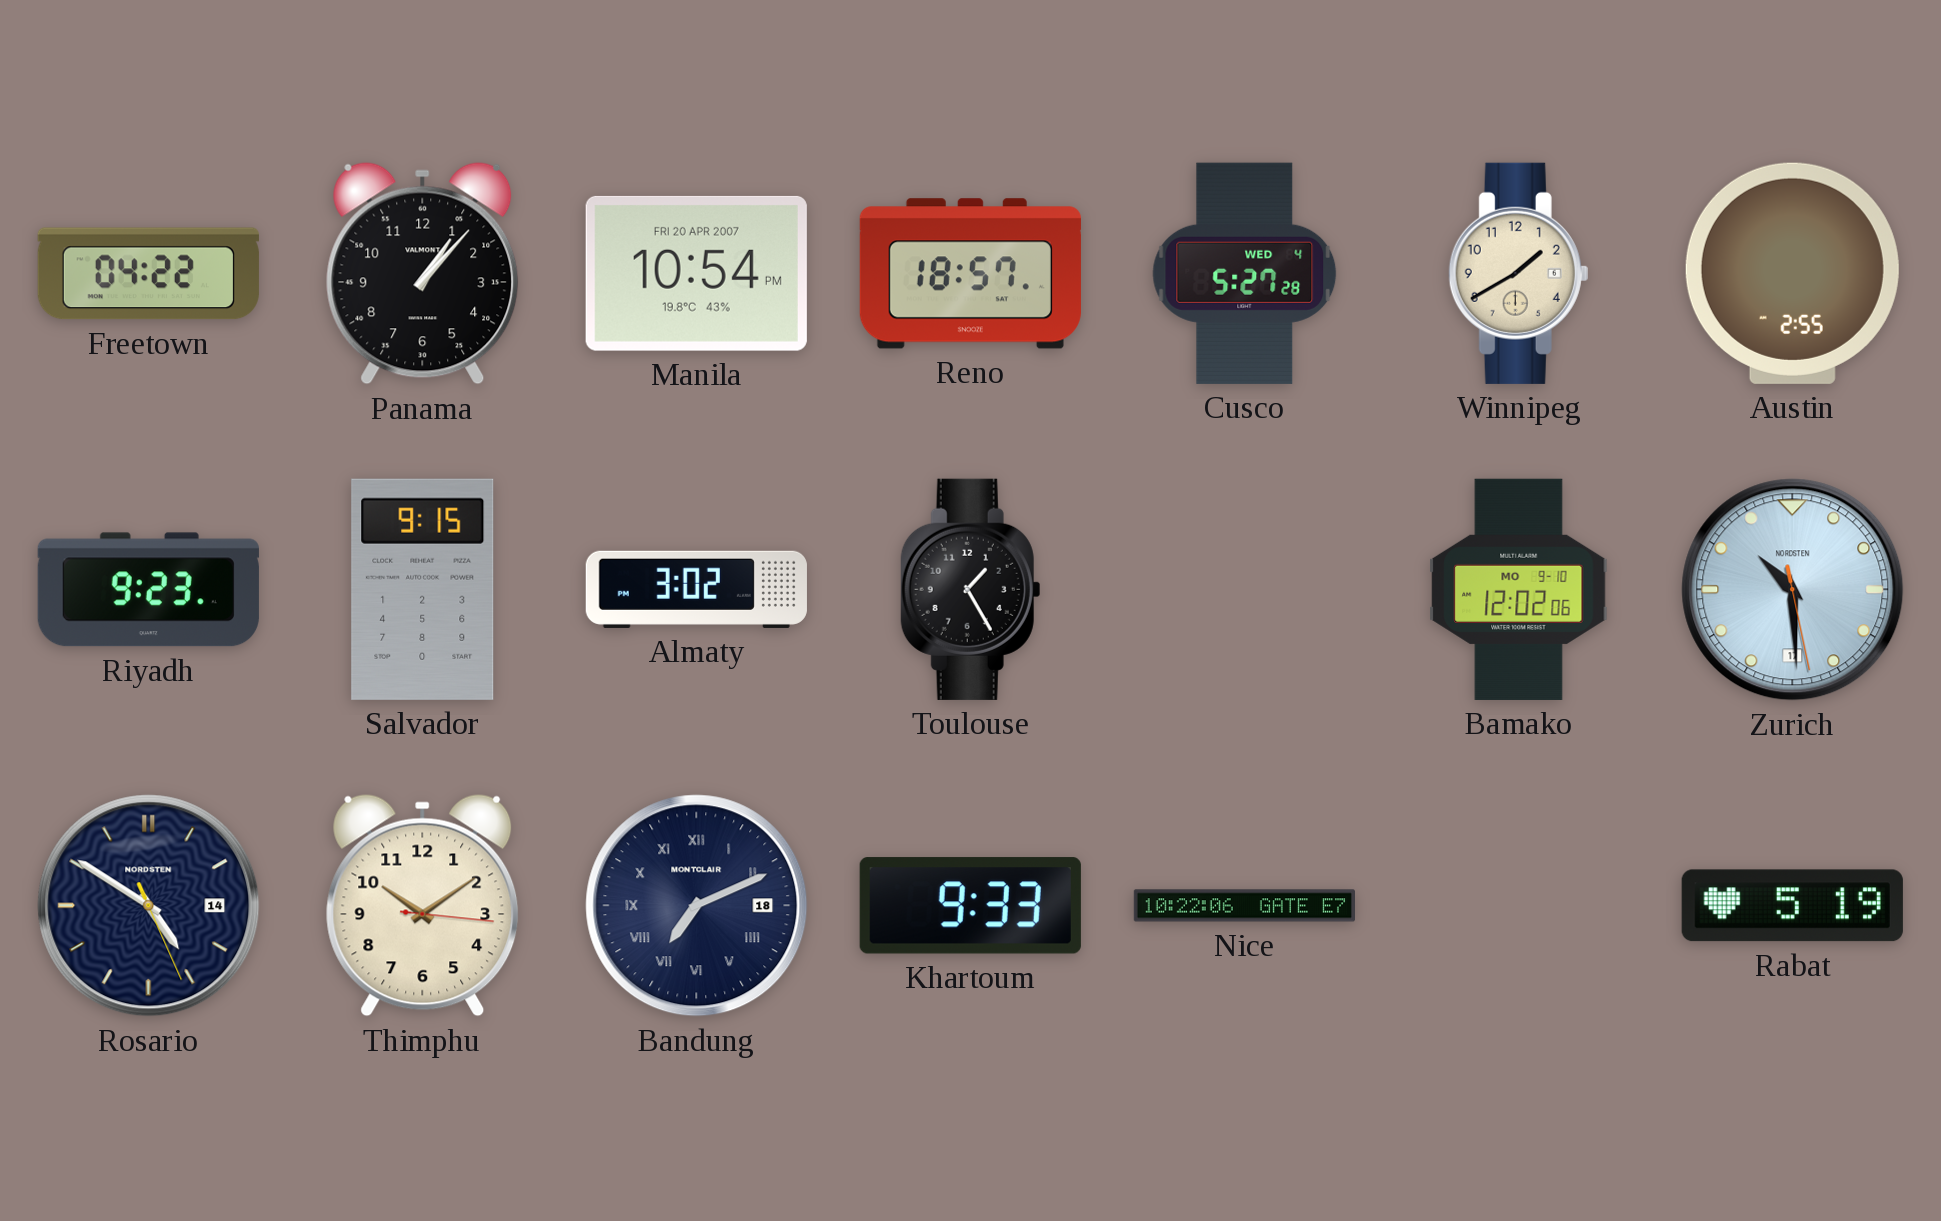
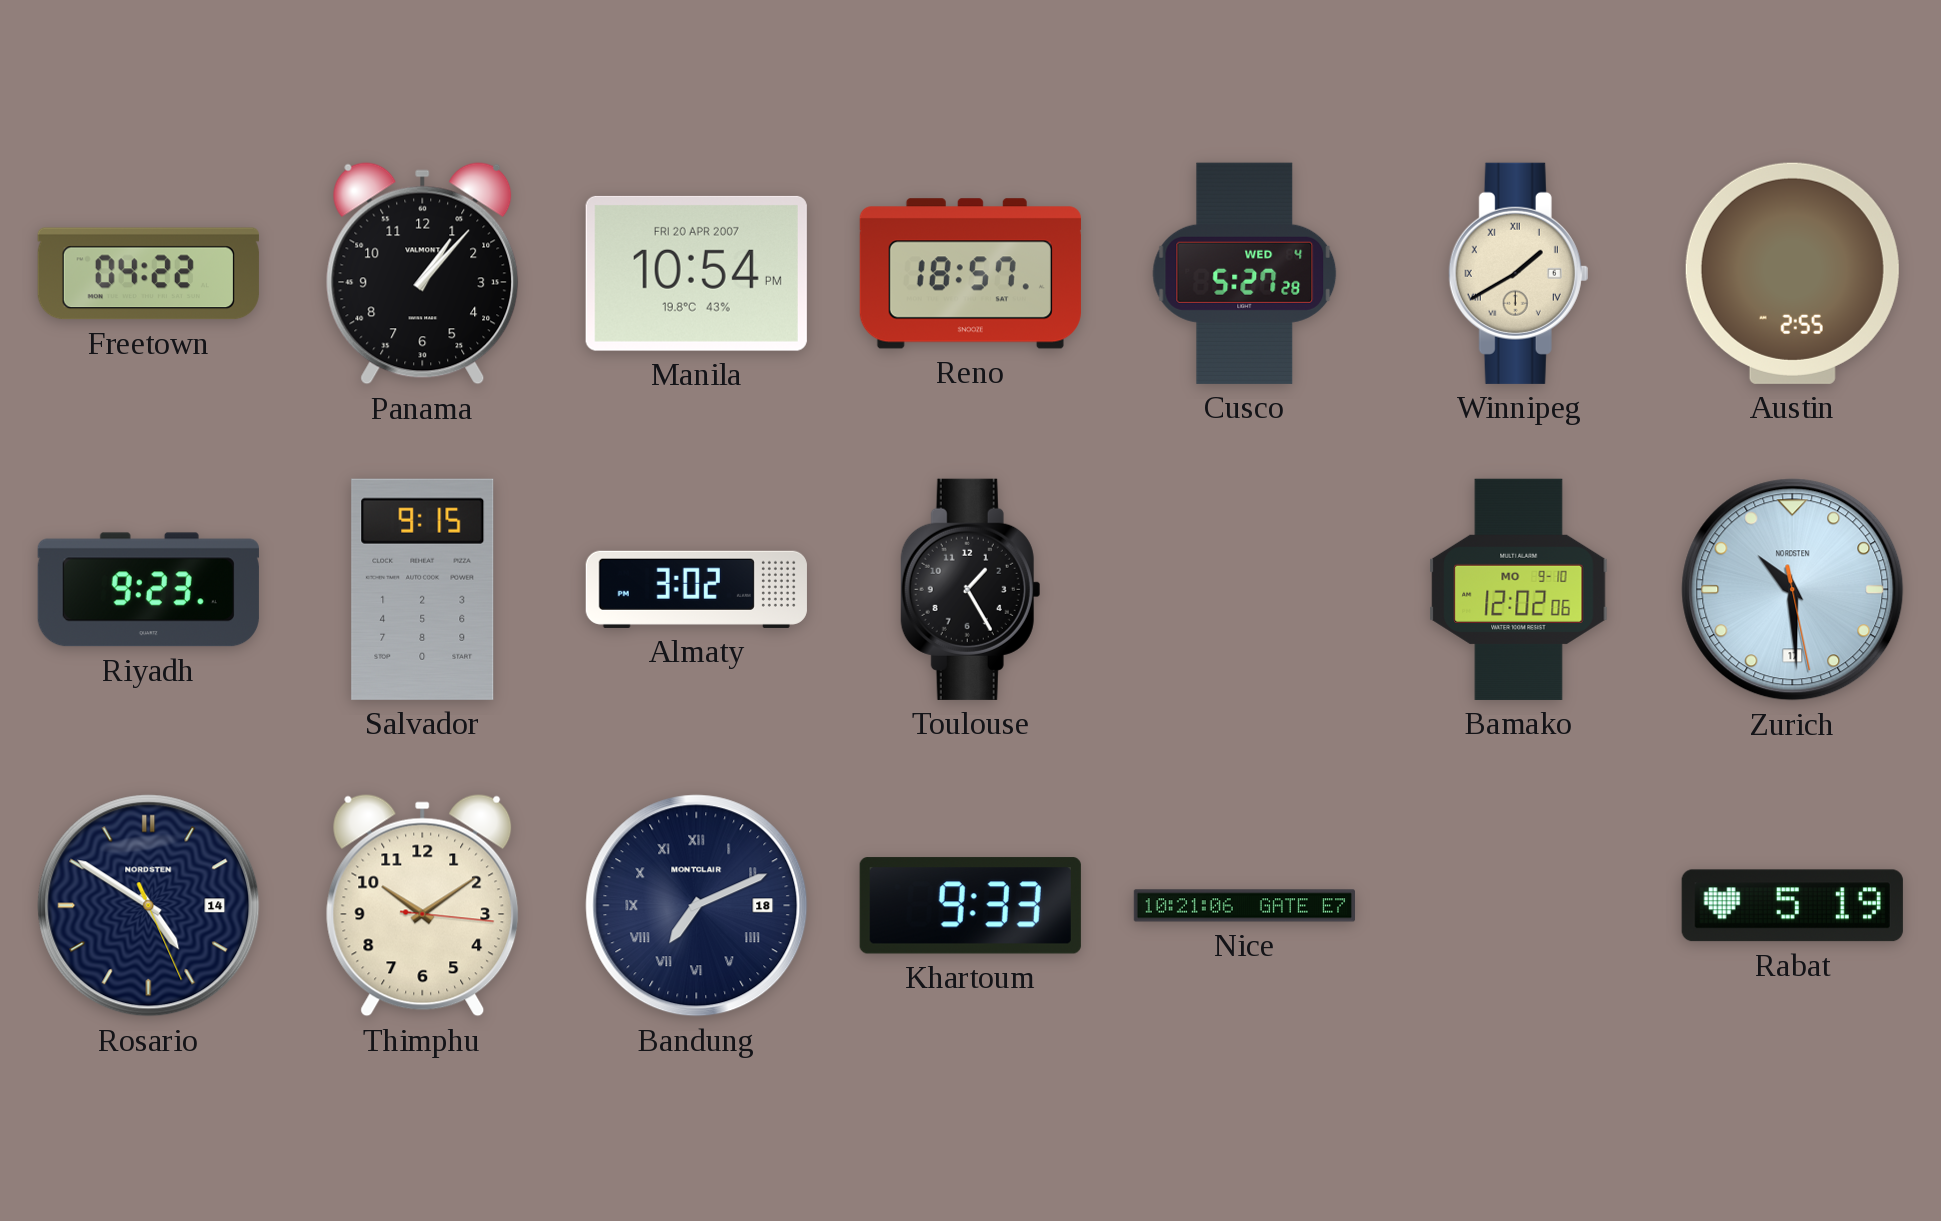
Winnipeg numerals: Arabic -> Roman
Nice: 10:22 -> 10:21
